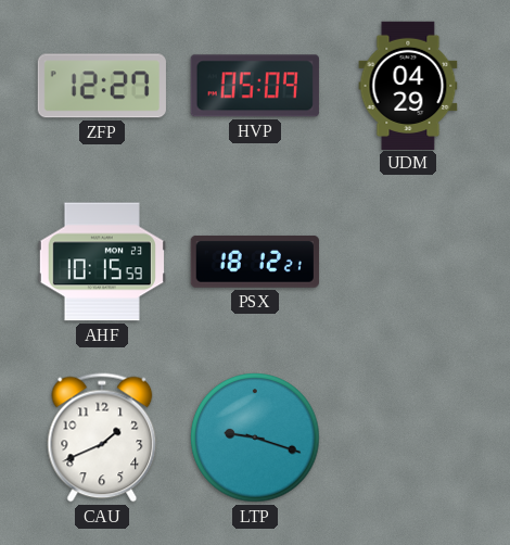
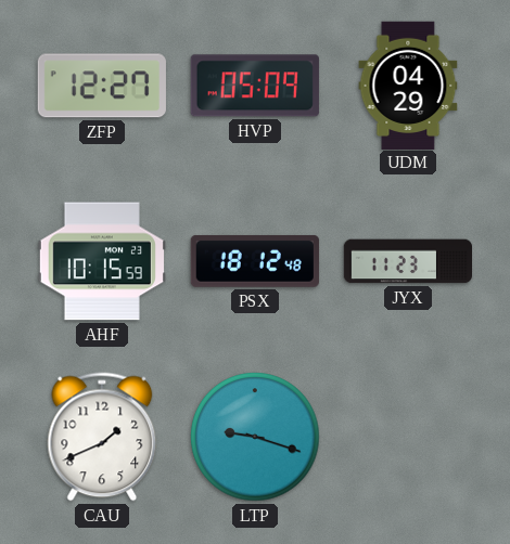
PSX: 18:12:21 -> 18:12:48
JYX: none -> 11:23
